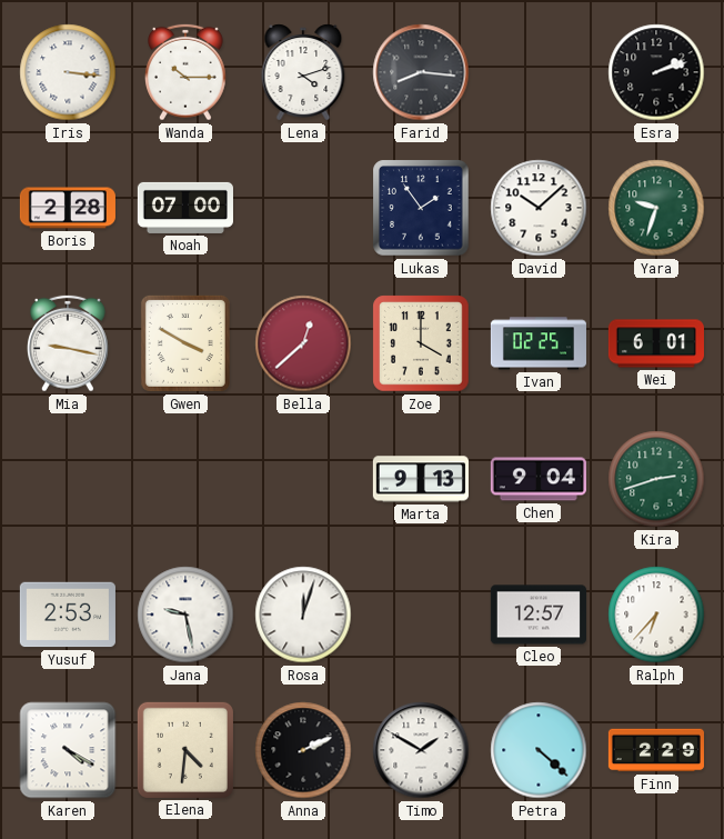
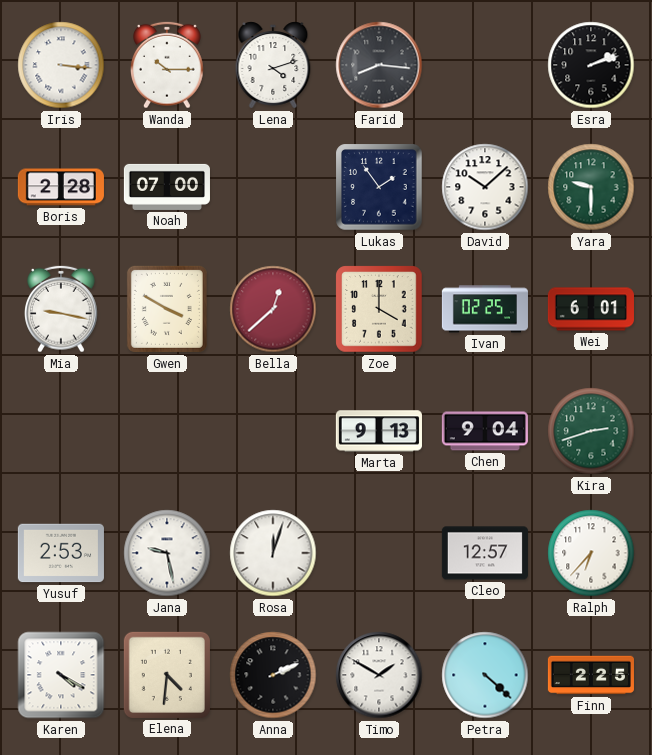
Yara: 9:33 -> 9:30
Finn: 2:29 -> 2:25
